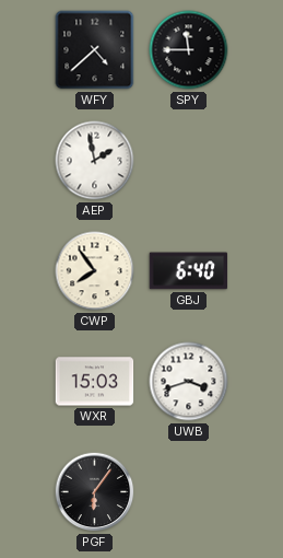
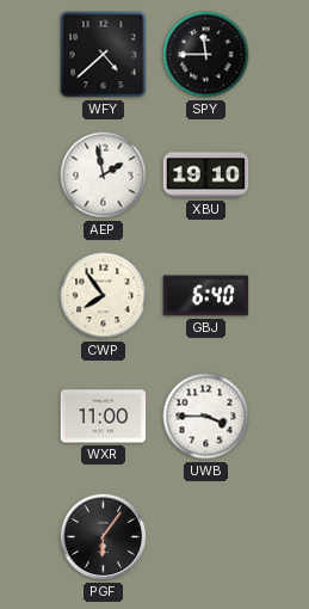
XBU: none -> 19:10
WXR: 15:03 -> 11:00
UWB: 3:42 -> 3:45
